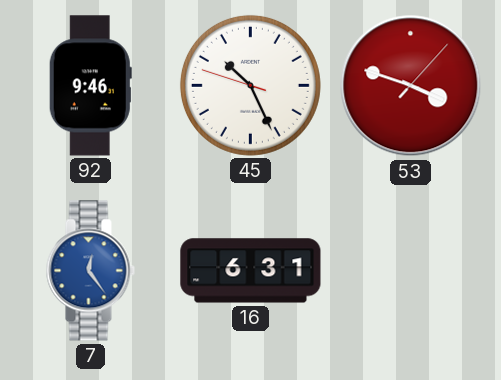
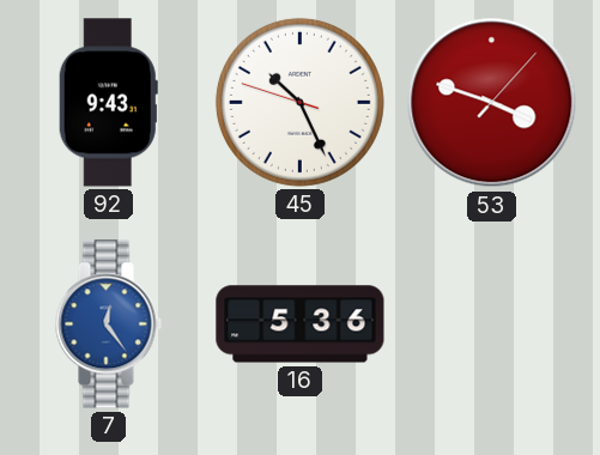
92: 9:46 -> 9:43
16: 6:31 -> 5:36
